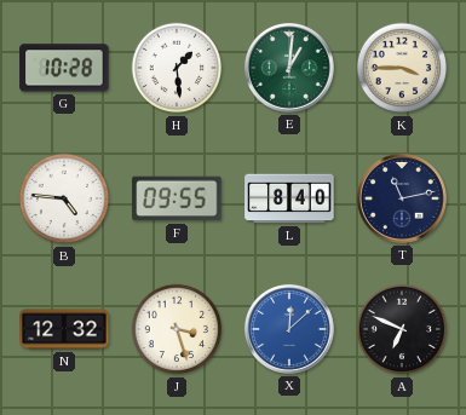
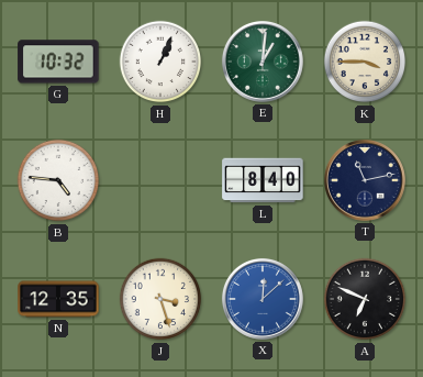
G: 10:28 -> 10:32
H: 1:29 -> 1:04
F: 09:55 -> none
N: 12:32 -> 12:35
